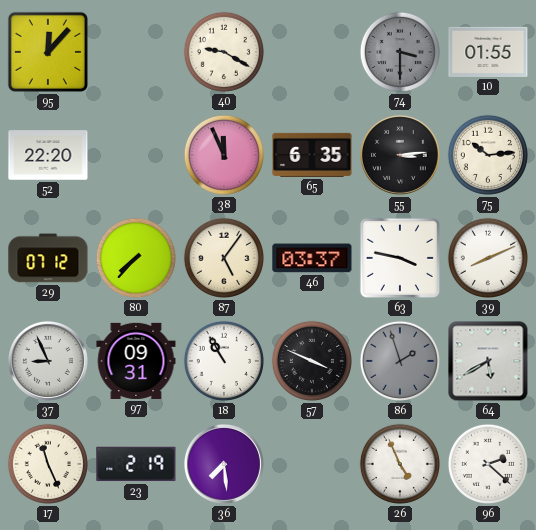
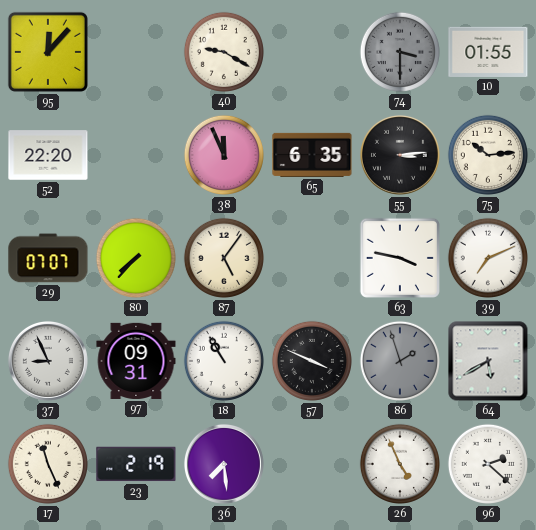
29: 07:12 -> 07:07
46: 03:37 -> none
39: 8:11 -> 7:11
